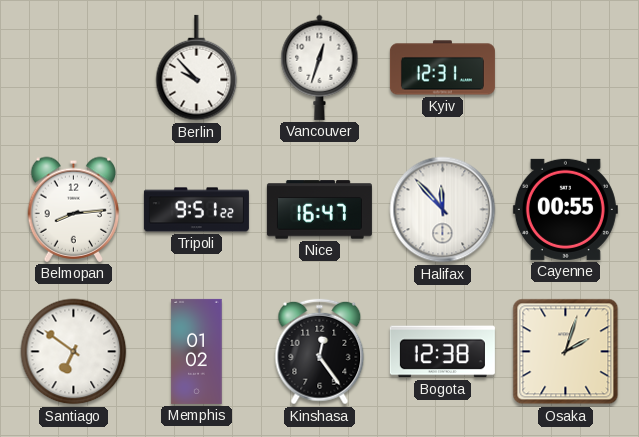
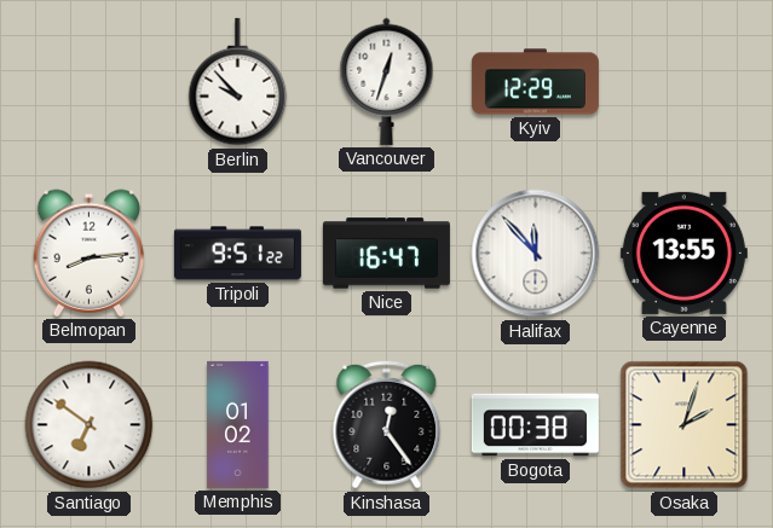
Kyiv: 12:31 -> 12:29
Cayenne: 00:55 -> 13:55
Bogota: 12:38 -> 00:38
